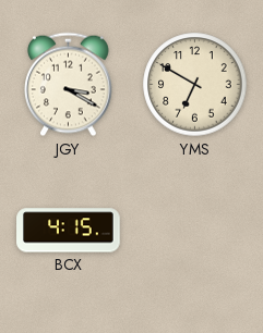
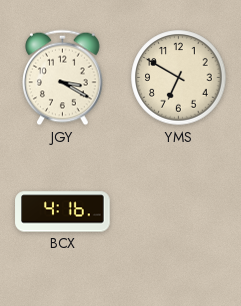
BCX: 4:15 -> 4:16
